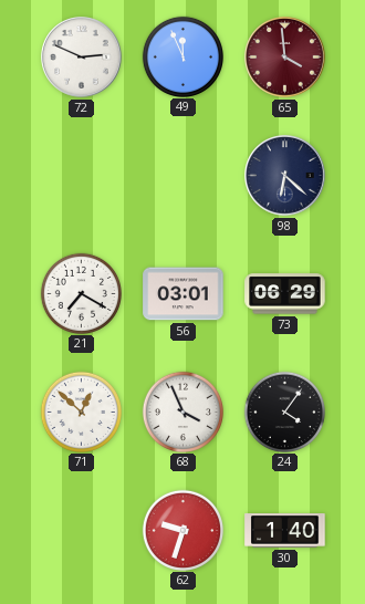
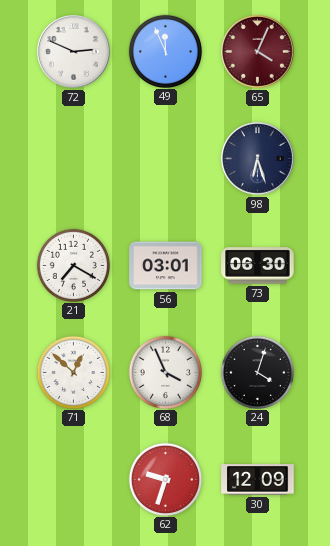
65: 3:59 -> 4:04
98: 6:22 -> 6:27
73: 06:29 -> 06:30
24: 4:06 -> 4:03
30: 1:40 -> 12:09
